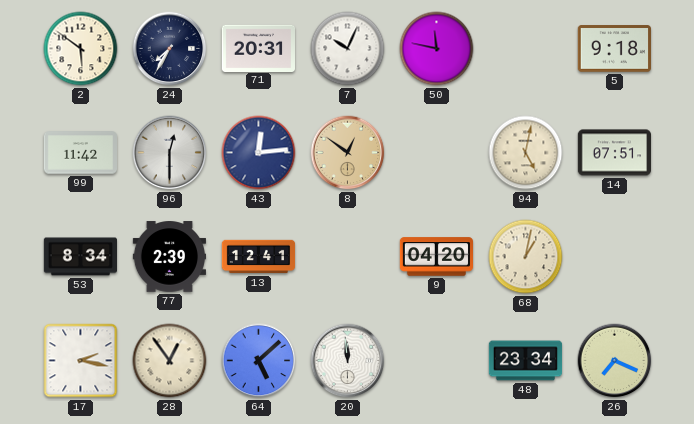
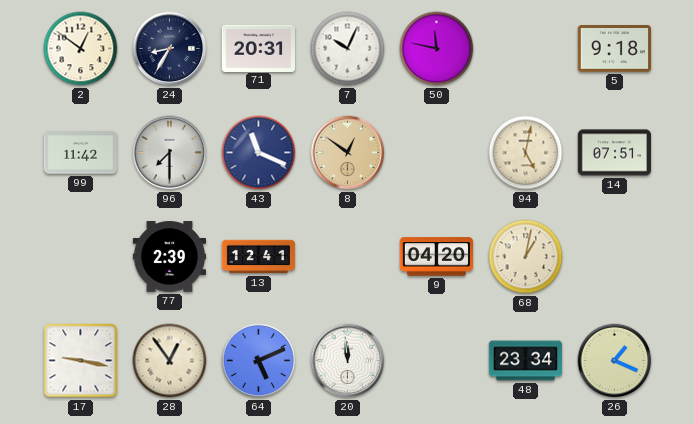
2: 5:51 -> 12:51
24: 7:35 -> 8:35
96: 12:30 -> 7:30
43: 12:14 -> 11:19
53: 8:34 -> none
17: 2:17 -> 9:17
64: 5:08 -> 5:11
26: 7:19 -> 1:19
